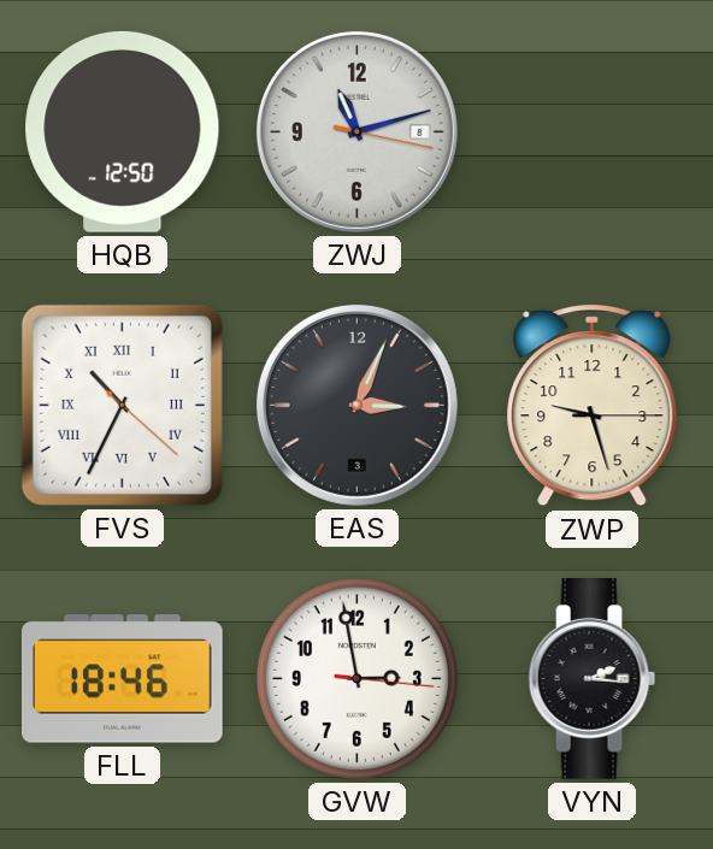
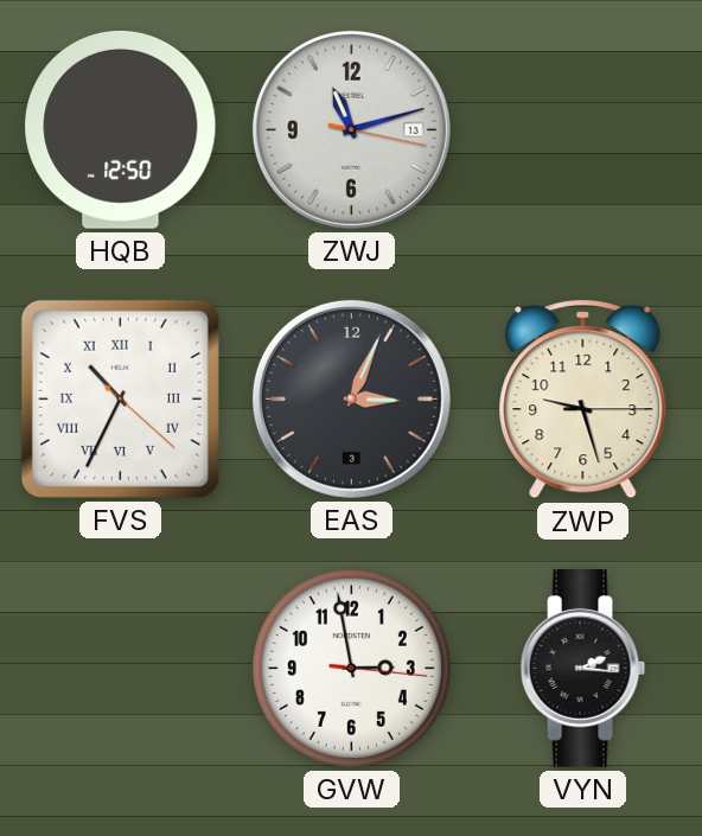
ZWJ date: 8 -> 13
FLL: 18:46 -> none
